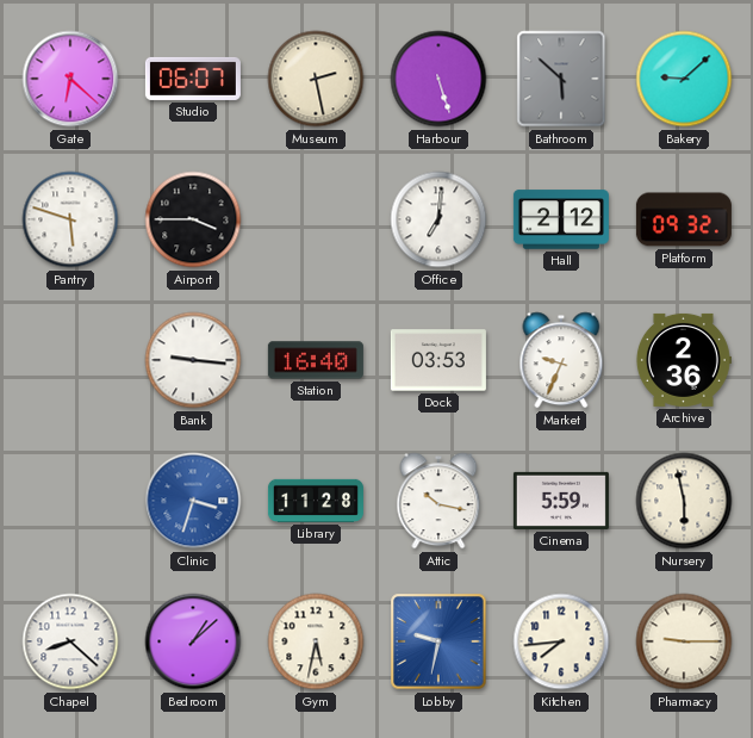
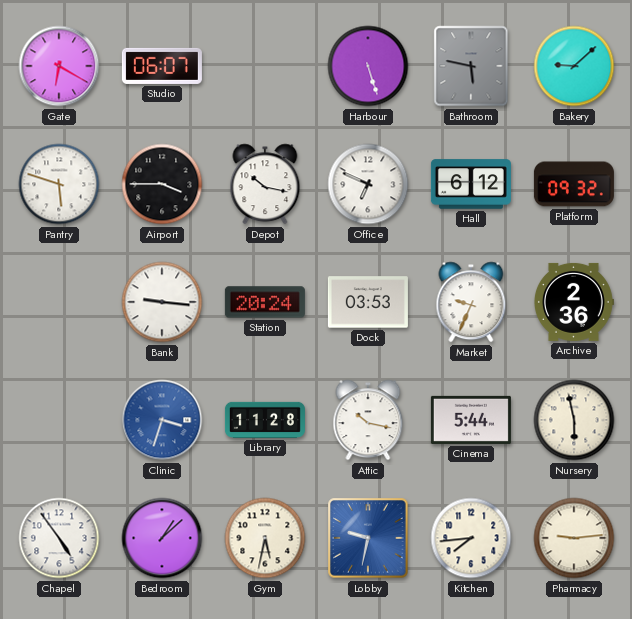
Gate: 6:22 -> 6:20
Museum: 2:28 -> none
Bathroom: 5:52 -> 5:47
Depot: none -> 10:17
Office: 7:01 -> 6:49
Hall: 2:12 -> 6:12
Station: 16:40 -> 20:24
Cinema: 5:59 -> 5:44
Chapel: 8:22 -> 4:54
Pharmacy: 9:15 -> 9:14
